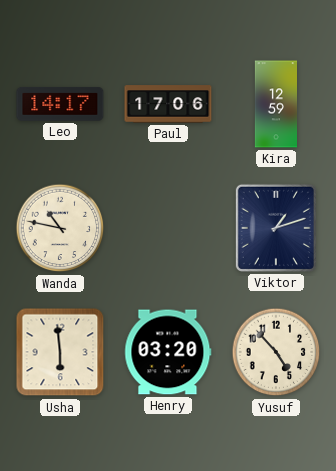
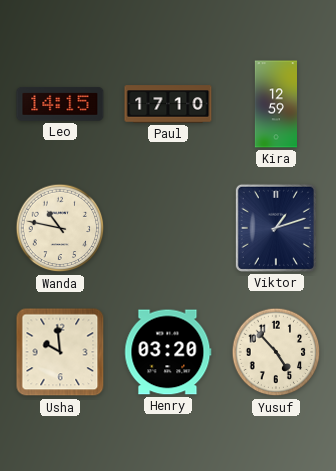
Leo: 14:17 -> 14:15
Paul: 17:06 -> 17:10
Usha: 5:59 -> 9:59
